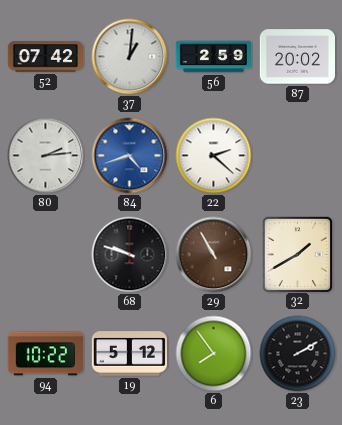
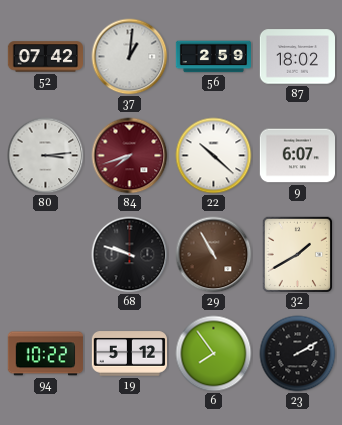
87: 20:02 -> 18:02
80: 2:14 -> 3:14
84: 4:42 -> 7:42
84 dial: blue -> burgundy
22: 2:22 -> 10:22
9: none -> 6:07
